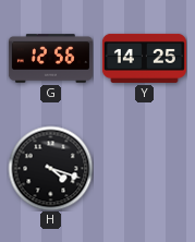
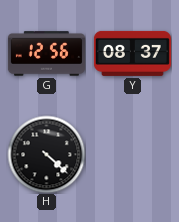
Y: 14:25 -> 08:37
H: 4:18 -> 4:22
